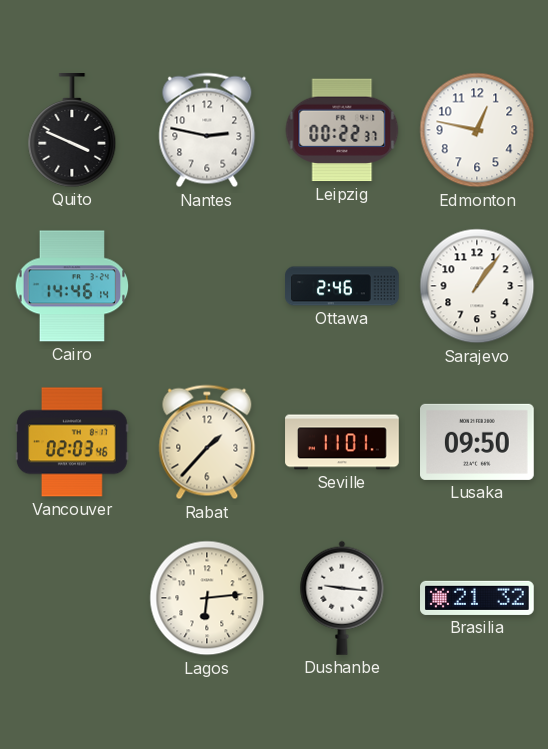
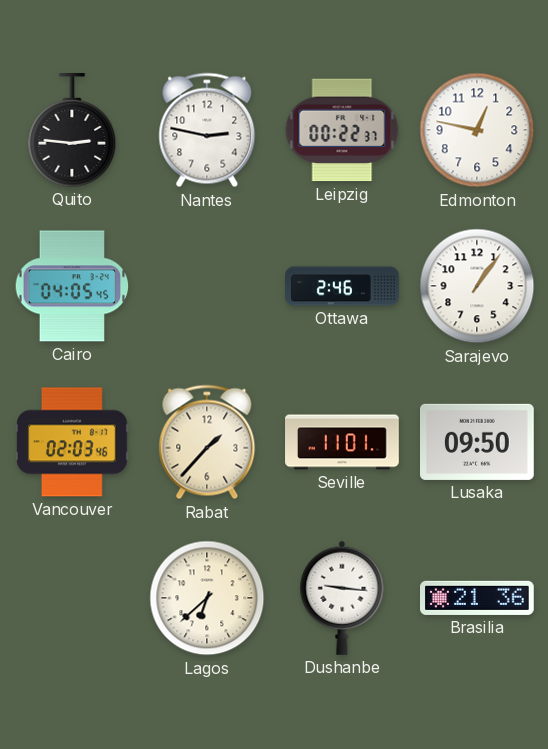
Quito: 3:49 -> 2:46
Cairo: 14:46 -> 04:05
Lagos: 6:14 -> 6:38
Brasilia: 21:32 -> 21:36
